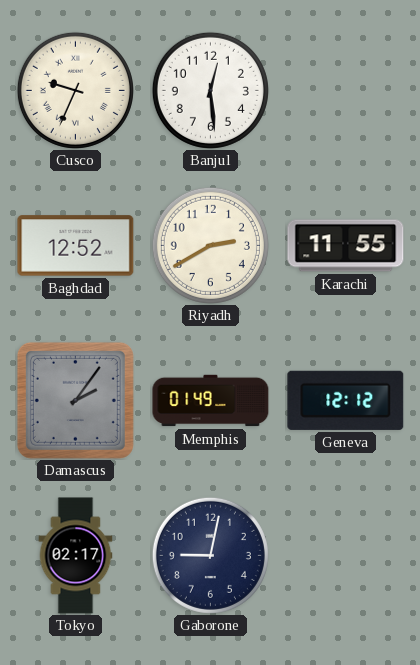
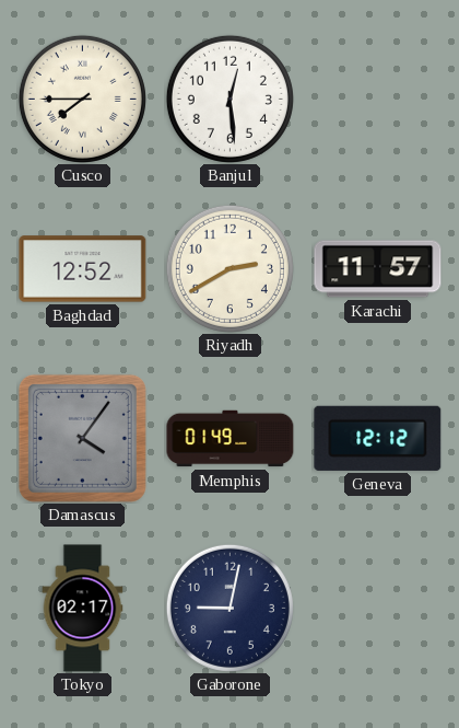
Cusco: 9:34 -> 7:45
Karachi: 11:55 -> 11:57
Damascus: 2:06 -> 4:06
